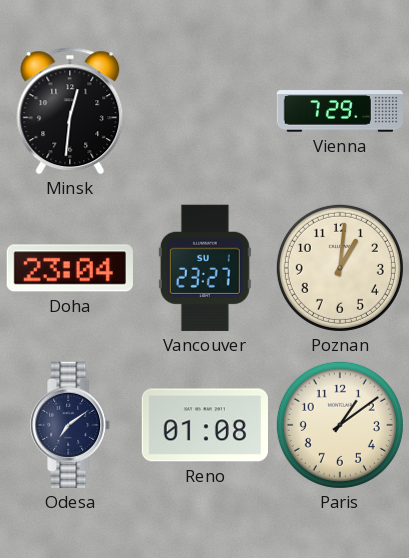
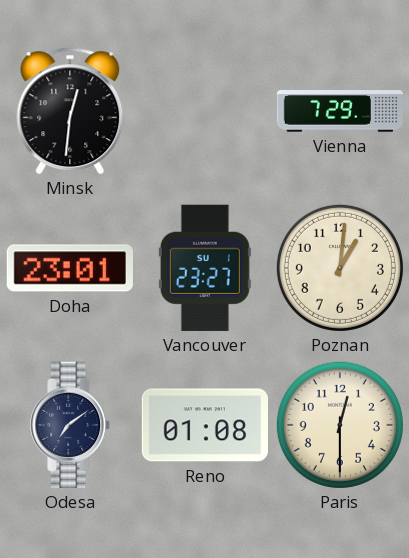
Doha: 23:04 -> 23:01
Paris: 1:09 -> 12:30
